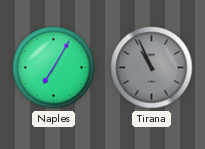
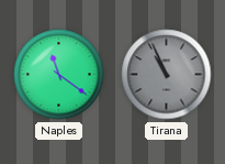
Naples: 7:05 -> 11:21
